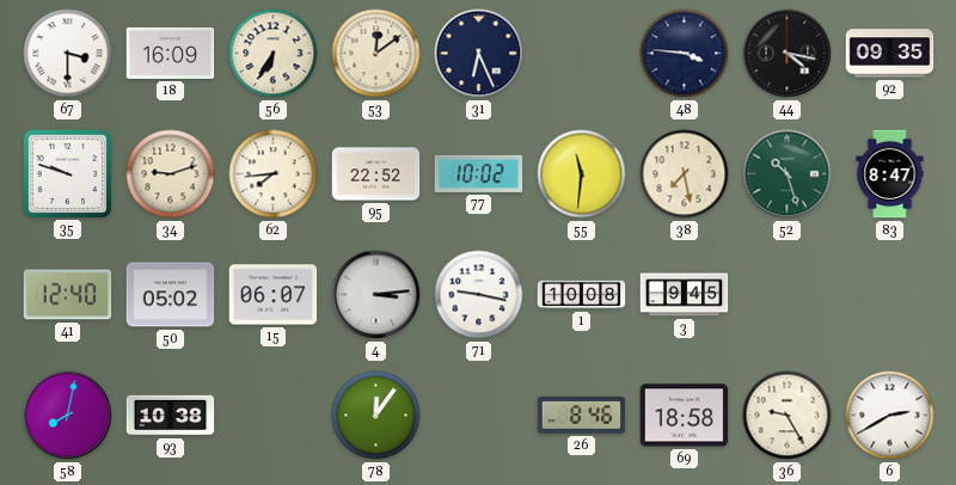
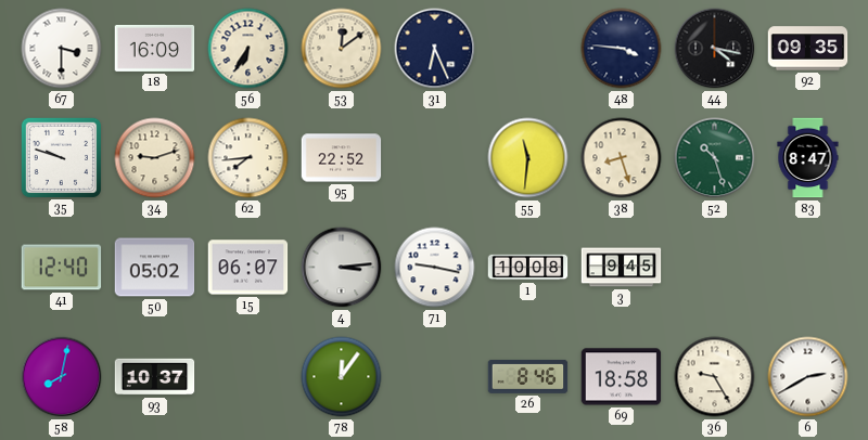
77: 10:02 -> none
38: 7:28 -> 8:27
93: 10:38 -> 10:37
